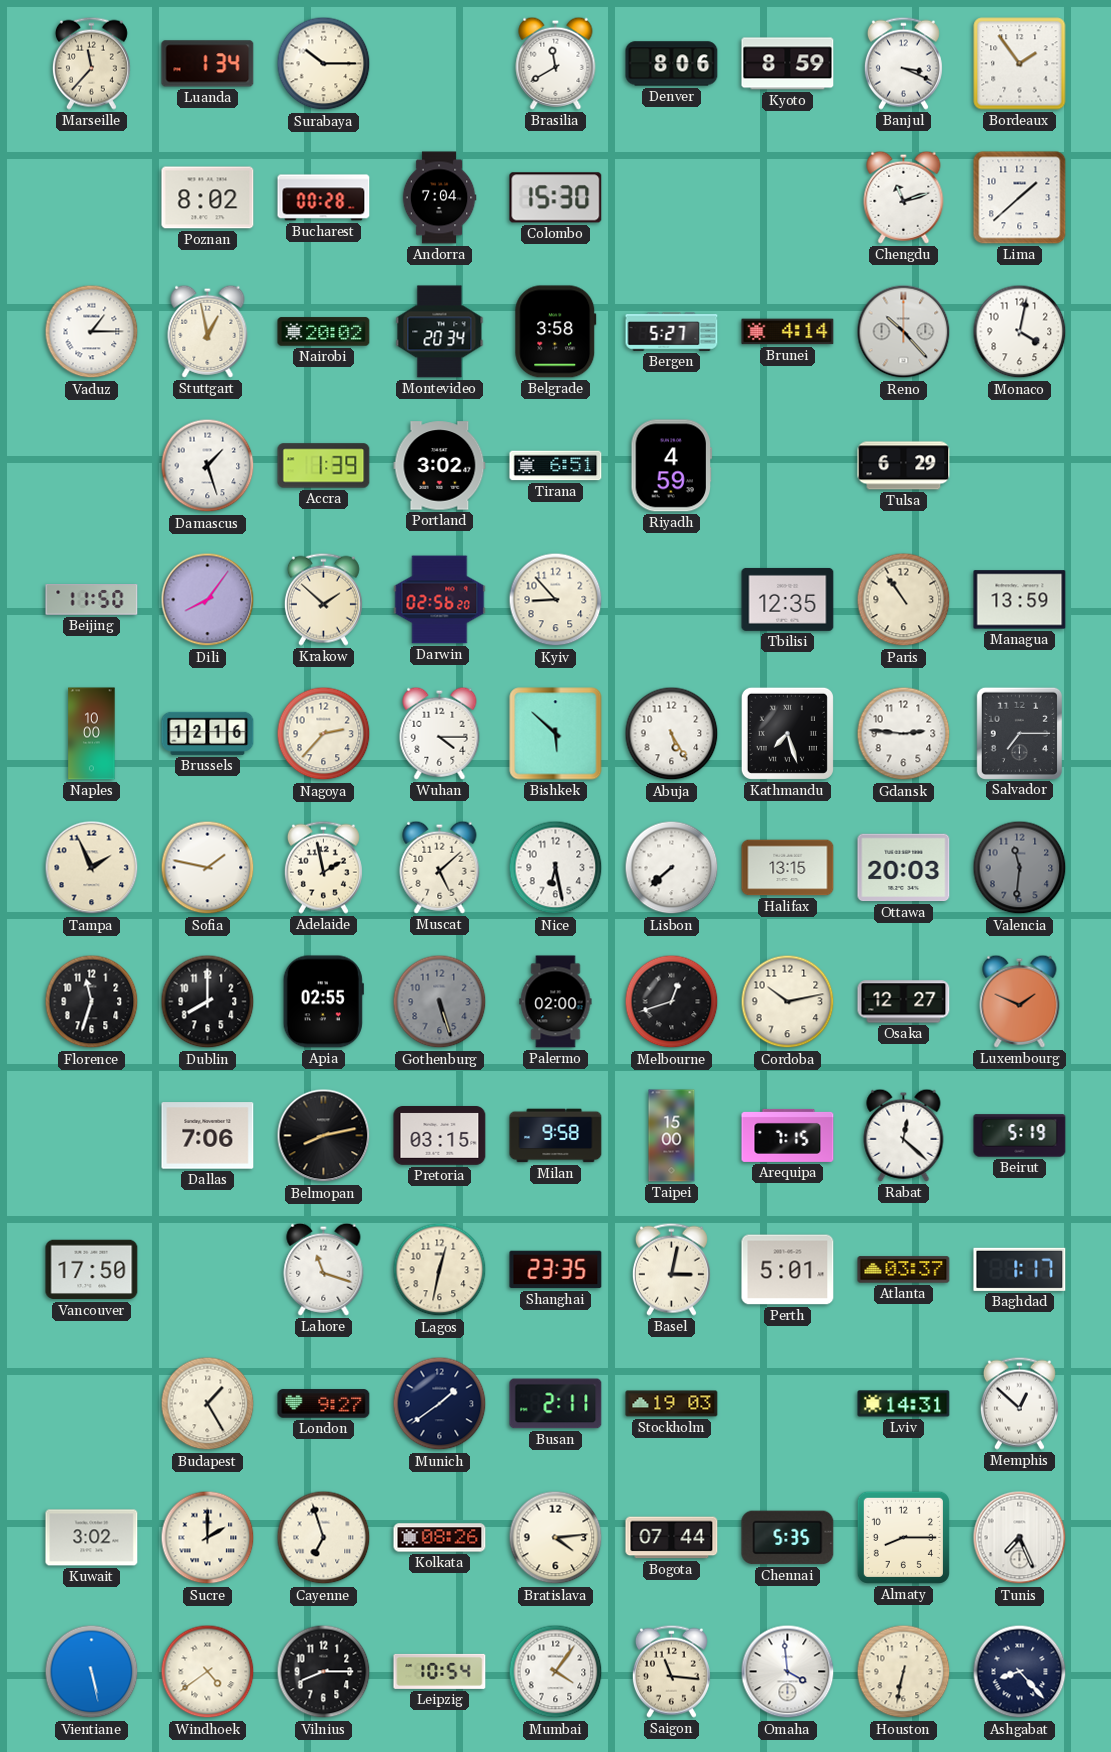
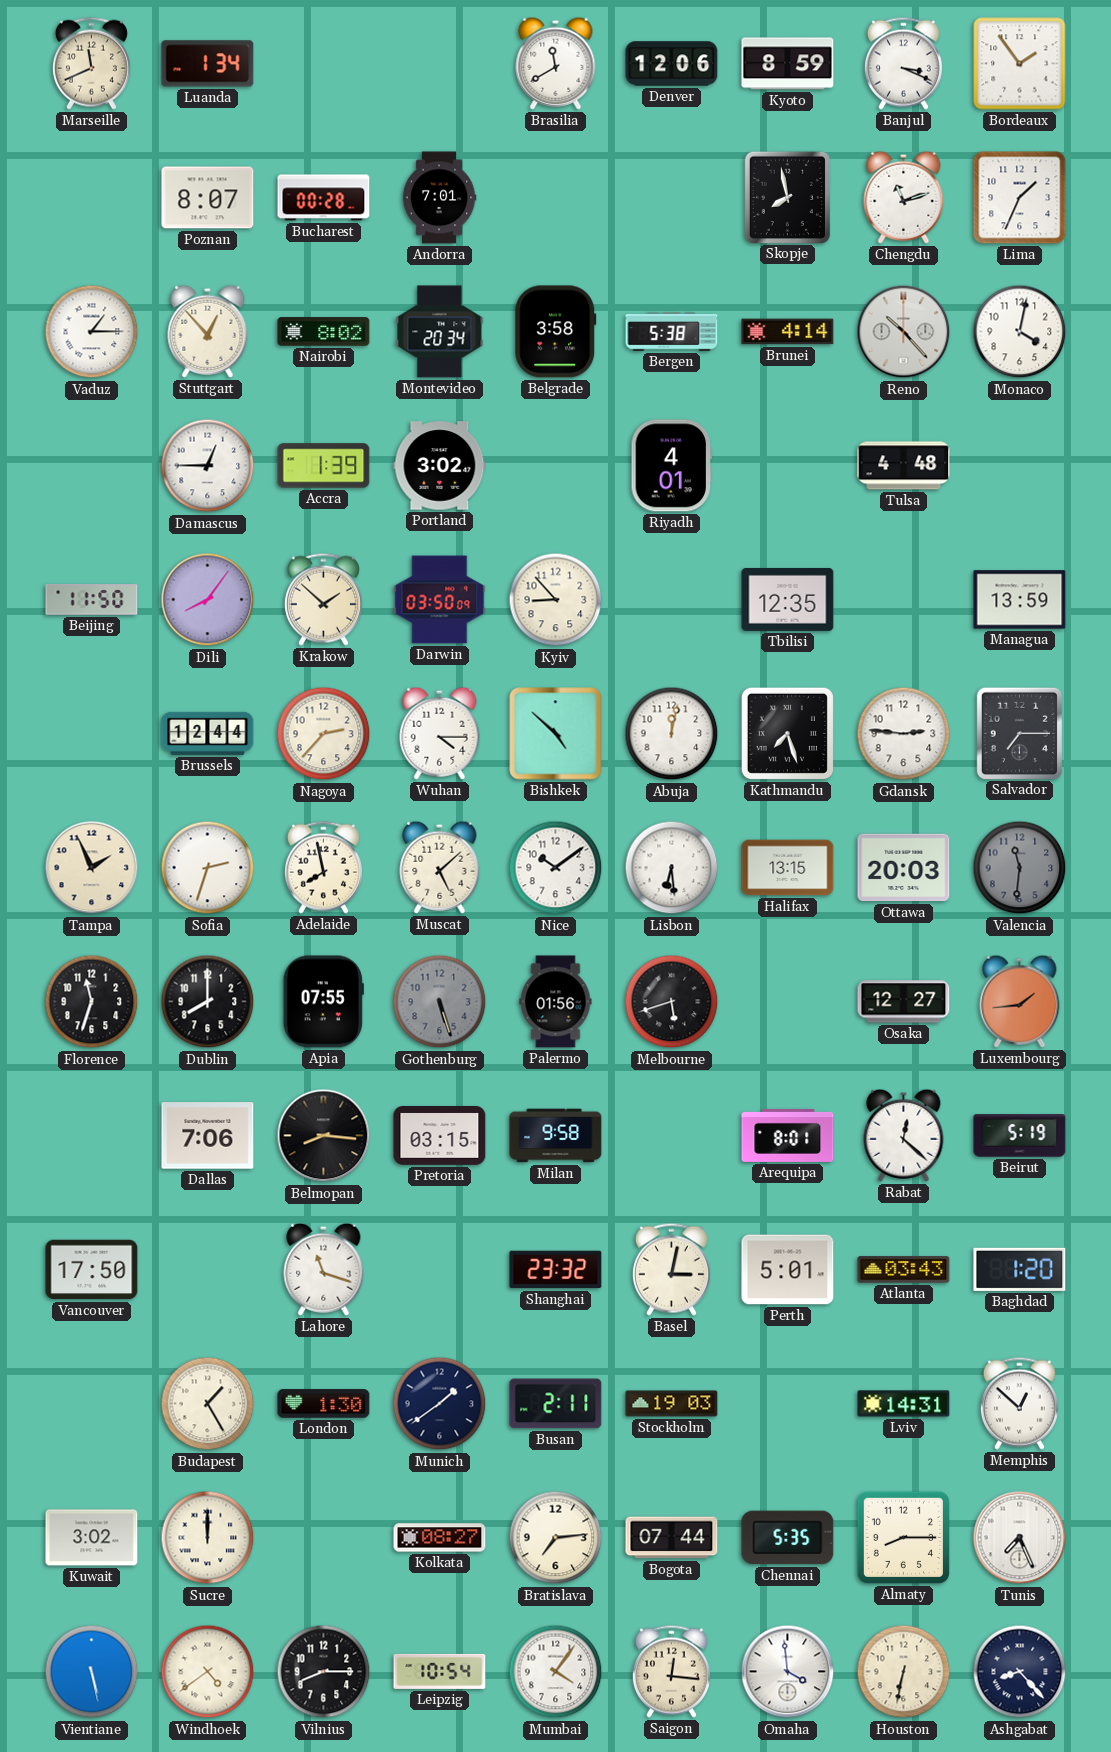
Marseille: 11:37 -> 11:41
Surabaya: 10:15 -> none
Denver: 8:06 -> 12:06
Poznan: 8:02 -> 8:07
Andorra: 7:04 -> 7:01
Colombo: 15:30 -> none
Skopje: none -> 7:58
Lima: 1:38 -> 1:34
Stuttgart: 12:58 -> 12:53
Nairobi: 20:02 -> 8:02
Bergen: 5:27 -> 5:38
Damascus: 1:27 -> 12:45
Tirana: 6:51 -> none
Riyadh: 4:59 -> 4:01
Tulsa: 6:29 -> 4:48
Darwin: 02:56 -> 03:50
Paris: 10:54 -> none
Naples: 10:00 -> none
Brussels: 12:16 -> 12:44
Bishkek: 5:52 -> 4:52
Abuja: 5:25 -> 12:02
Sofia: 1:47 -> 2:33
Adelaide: 1:58 -> 7:58
Nice: 6:28 -> 10:09
Lisbon: 7:38 -> 6:29
Apia: 02:55 -> 07:55
Palermo: 02:00 -> 01:56
Melbourne: 12:42 -> 5:42
Cordoba: 10:13 -> none
Luxembourg: 1:49 -> 1:44
Belmopan: 8:13 -> 8:16
Taipei: 15:00 -> none
Arequipa: 7:15 -> 8:01
Lagos: 12:32 -> none
Shanghai: 23:35 -> 23:32
Atlanta: 03:37 -> 03:43
Baghdad: 1:17 -> 1:20
London: 9:27 -> 1:30
Sucre: 2:00 -> 12:00
Cayenne: 6:57 -> none
Kolkata: 08:26 -> 08:27
Bratislava: 4:14 -> 7:14
Saigon: 11:16 -> 12:16
